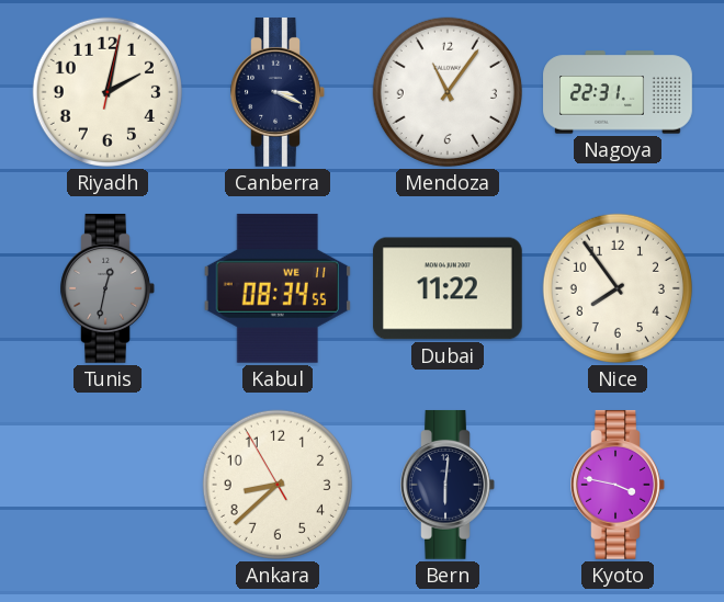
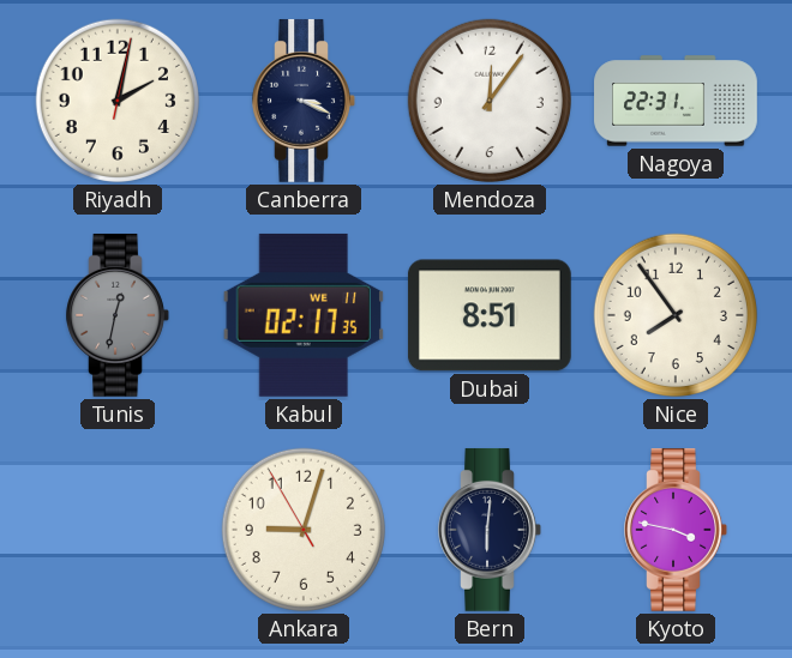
Mendoza: 11:06 -> 12:06
Kabul: 08:34 -> 02:17
Dubai: 11:22 -> 8:51
Ankara: 8:37 -> 9:02
